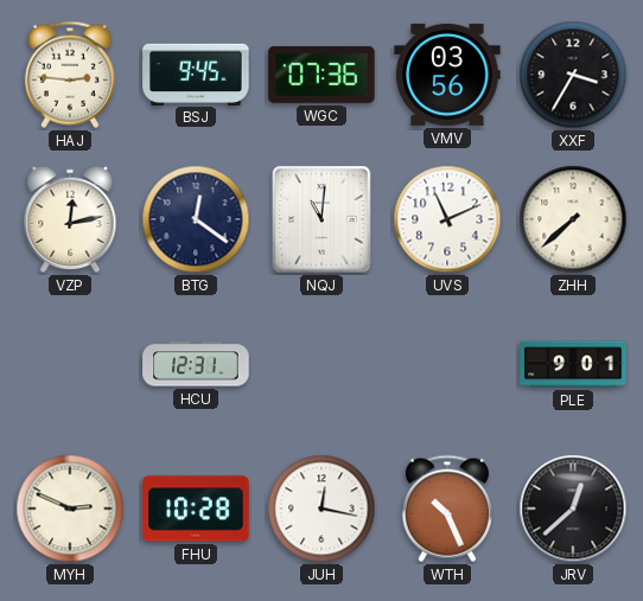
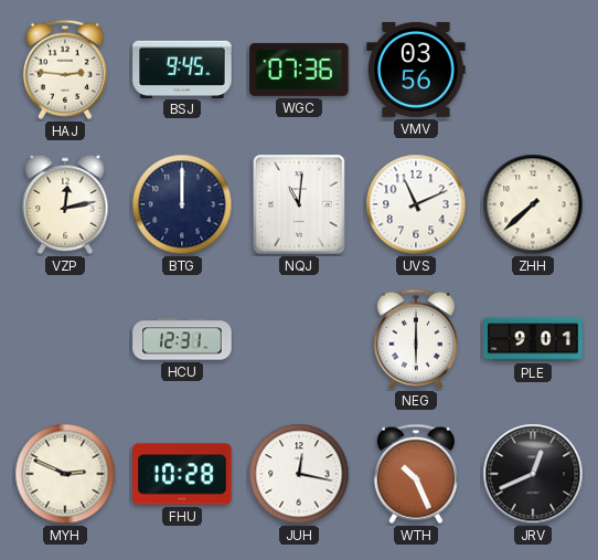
XXF: 3:35 -> none
BTG: 12:21 -> 12:00
NEG: none -> 6:00
JRV: 12:38 -> 12:41
